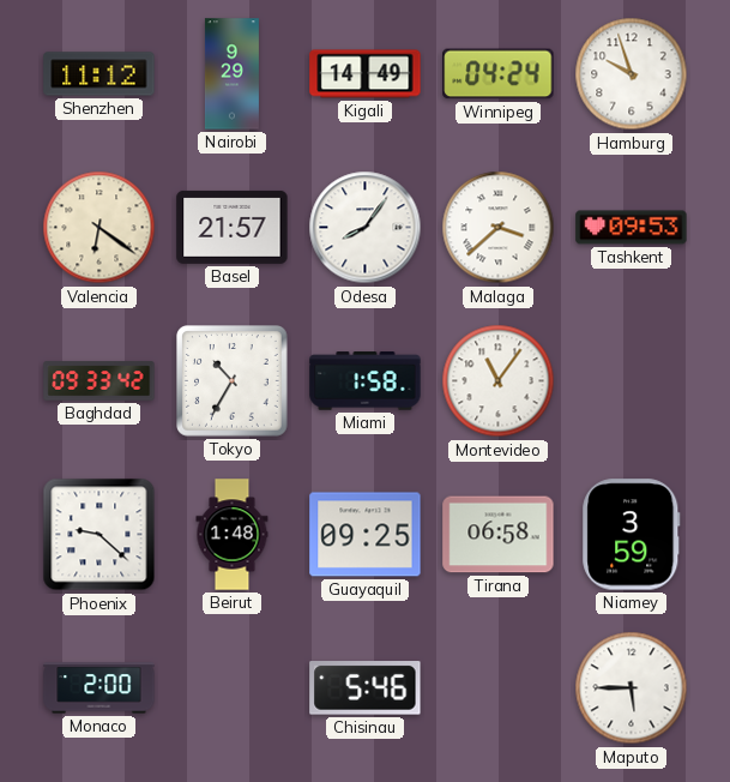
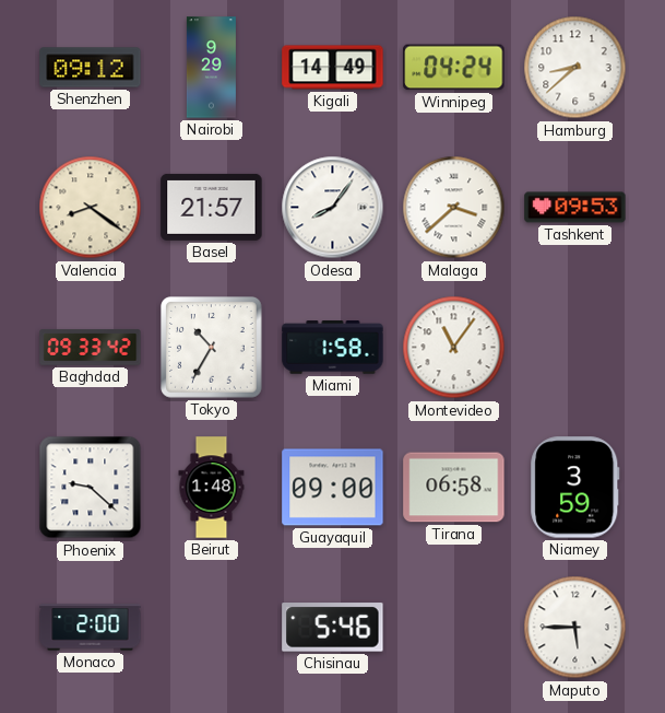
Shenzhen: 11:12 -> 09:12
Hamburg: 9:57 -> 8:38
Valencia: 6:21 -> 8:21
Guayaquil: 09:25 -> 09:00
